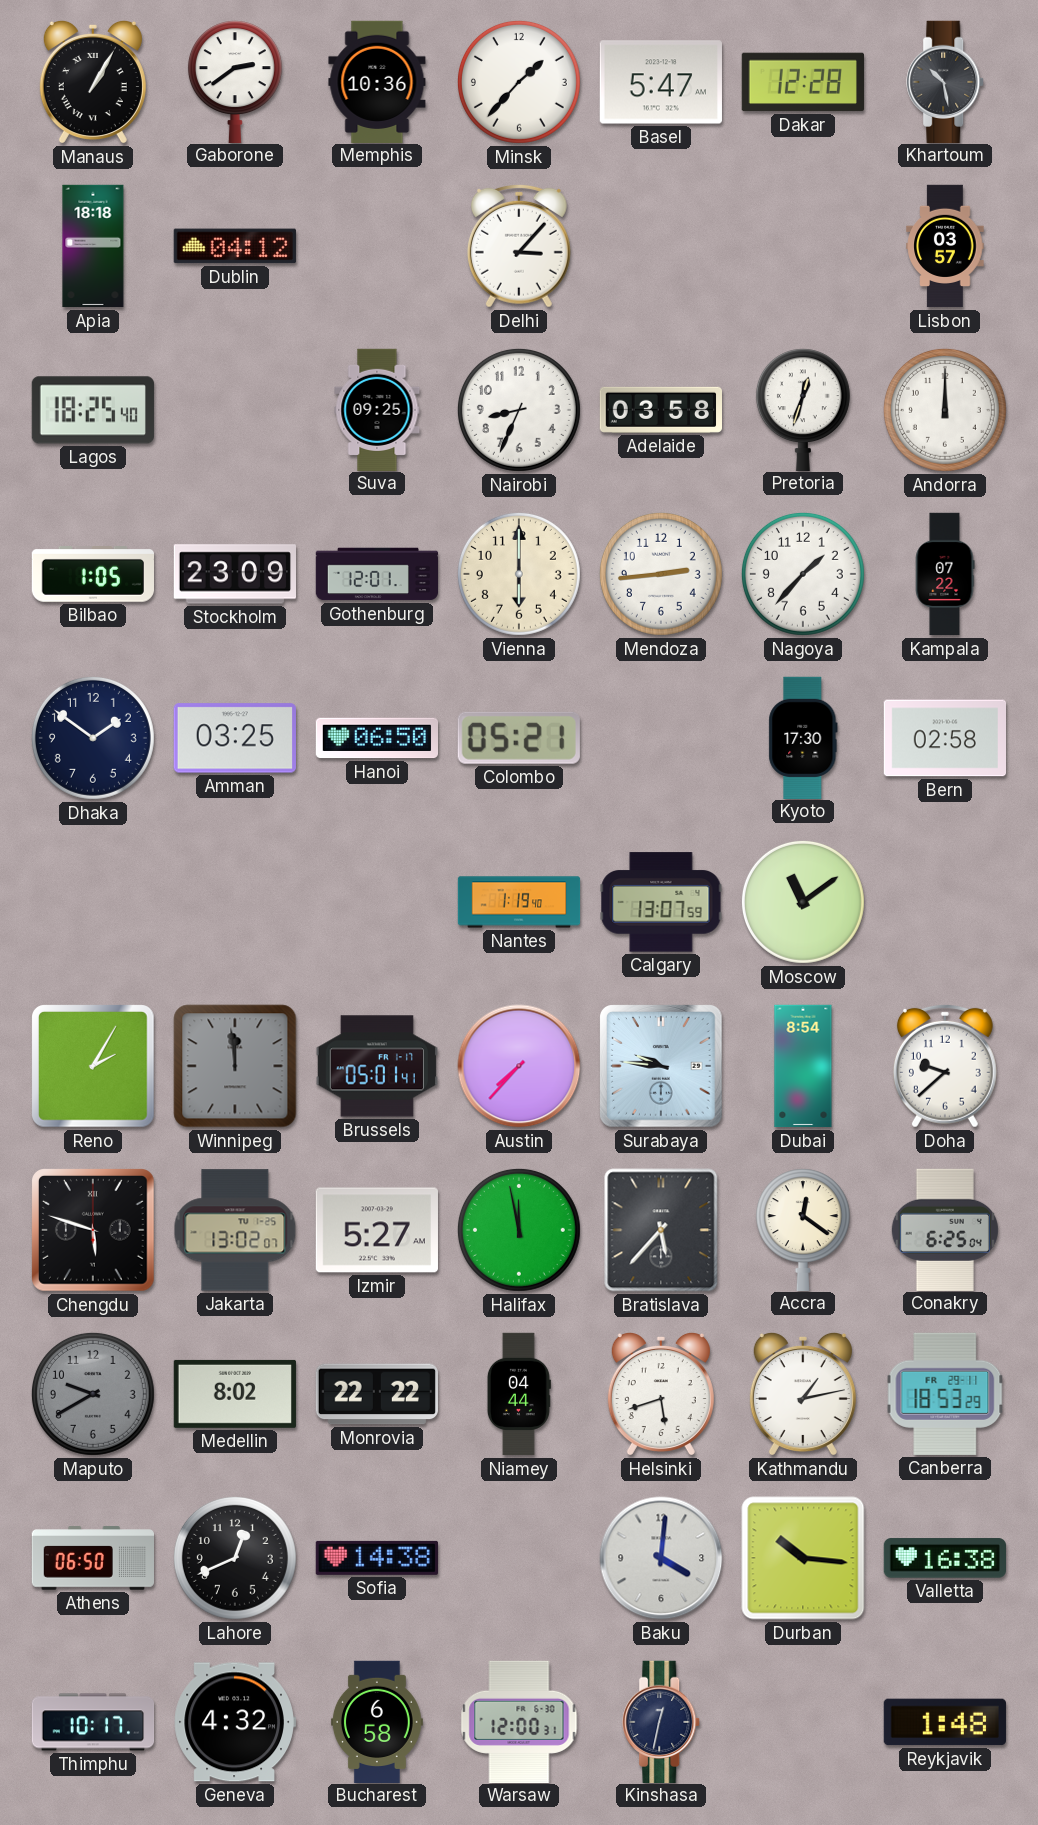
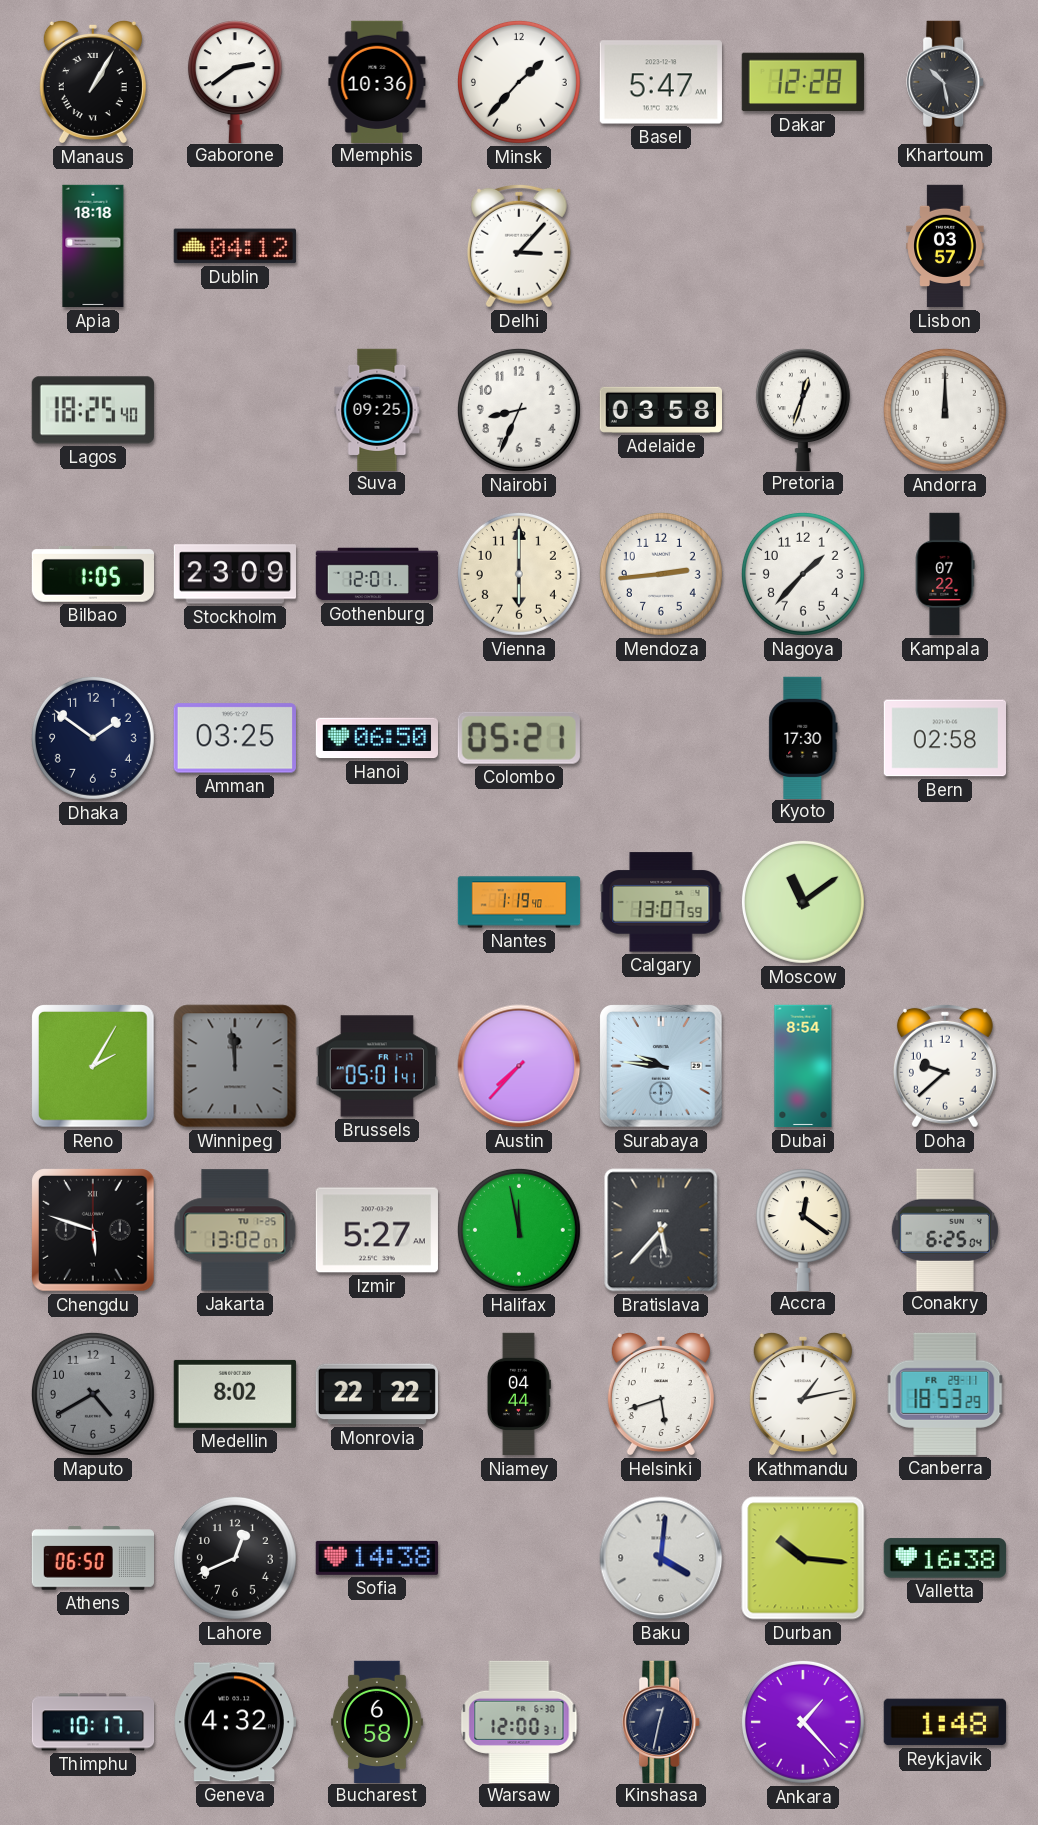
Maputo: 9:40 -> 4:40
Ankara: none -> 1:23
